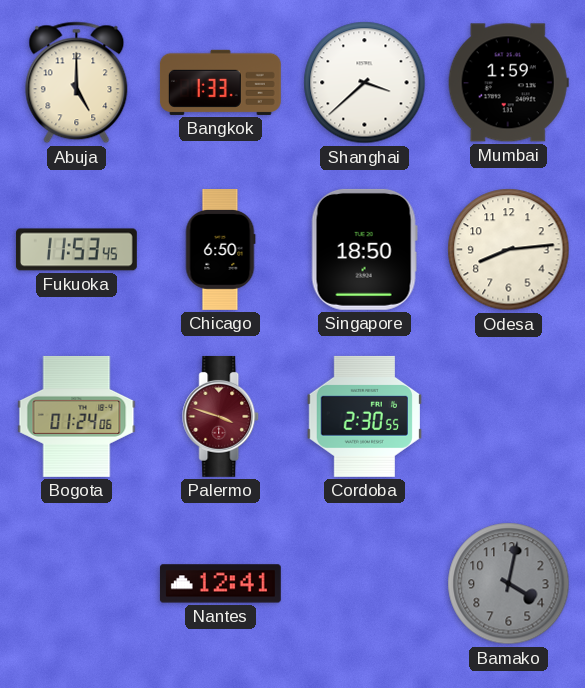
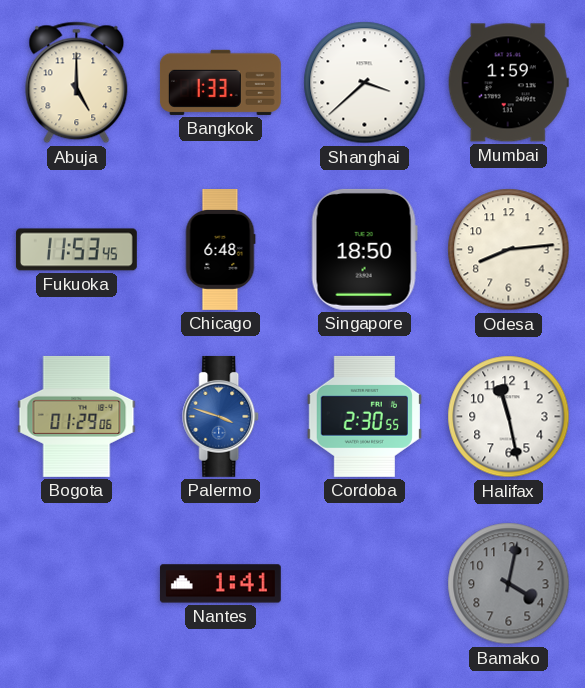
Chicago: 6:50 -> 6:48
Bogota: 01:24 -> 01:29
Palermo dial: burgundy -> blue
Halifax: none -> 11:28
Nantes: 12:41 -> 1:41
